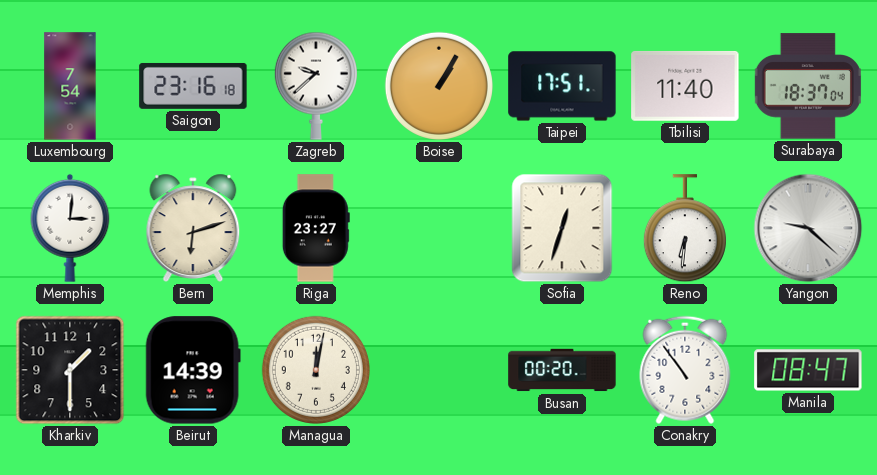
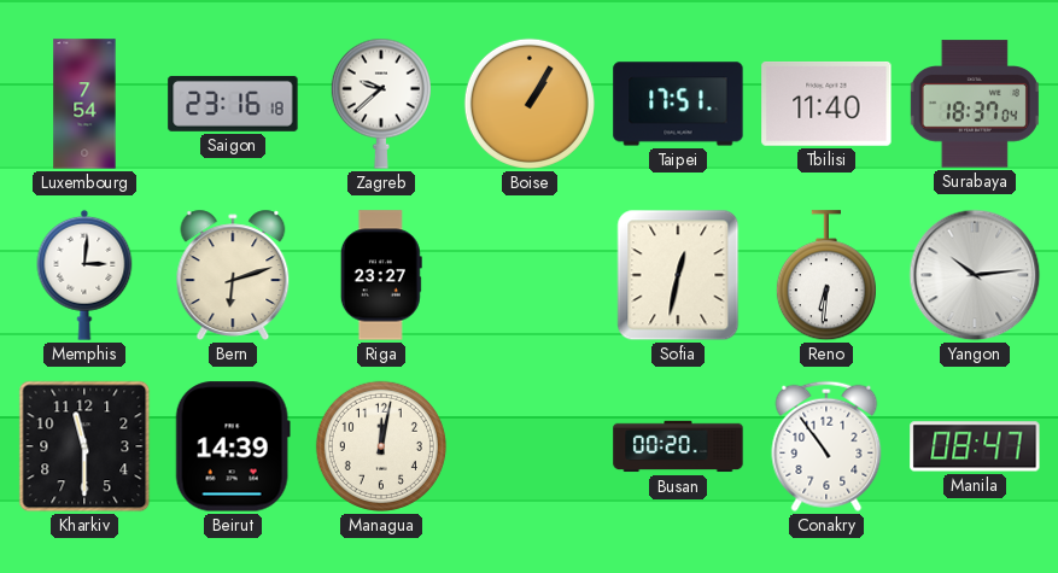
Sofia: 12:33 -> 12:32
Yangon: 9:22 -> 10:14
Kharkiv: 1:30 -> 11:30
